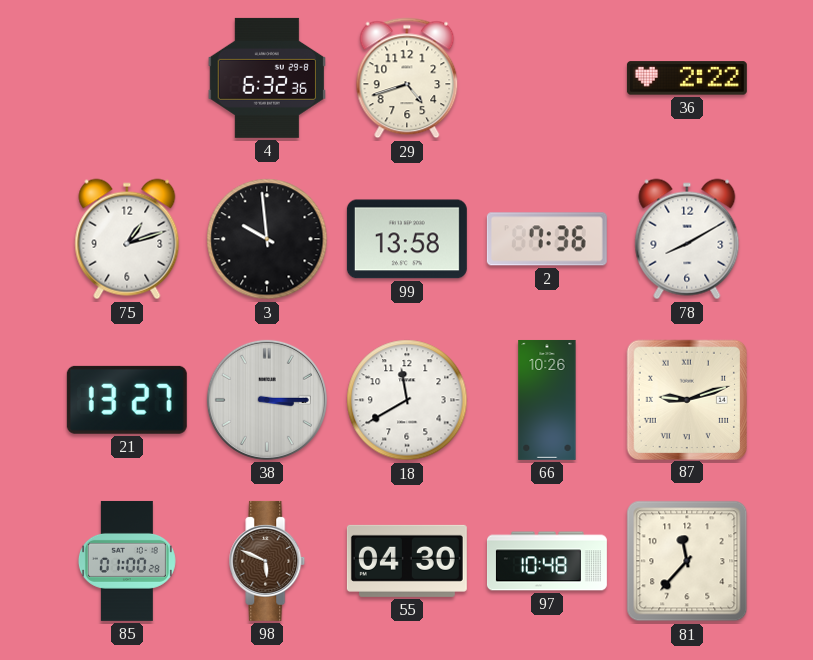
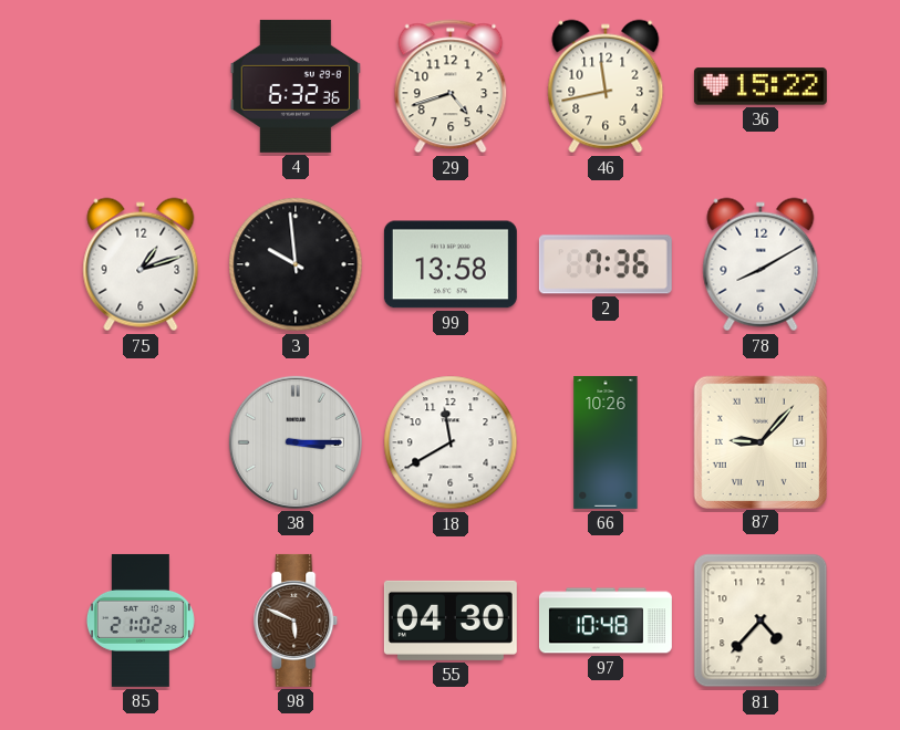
46: none -> 11:43
36: 2:22 -> 15:22
21: 13:27 -> none
87: 9:12 -> 9:07
85: 01:00 -> 21:02
81: 11:37 -> 4:37
